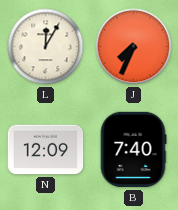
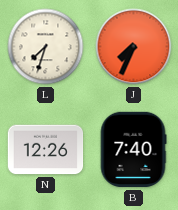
L: 12:05 -> 7:33
N: 12:09 -> 12:26
